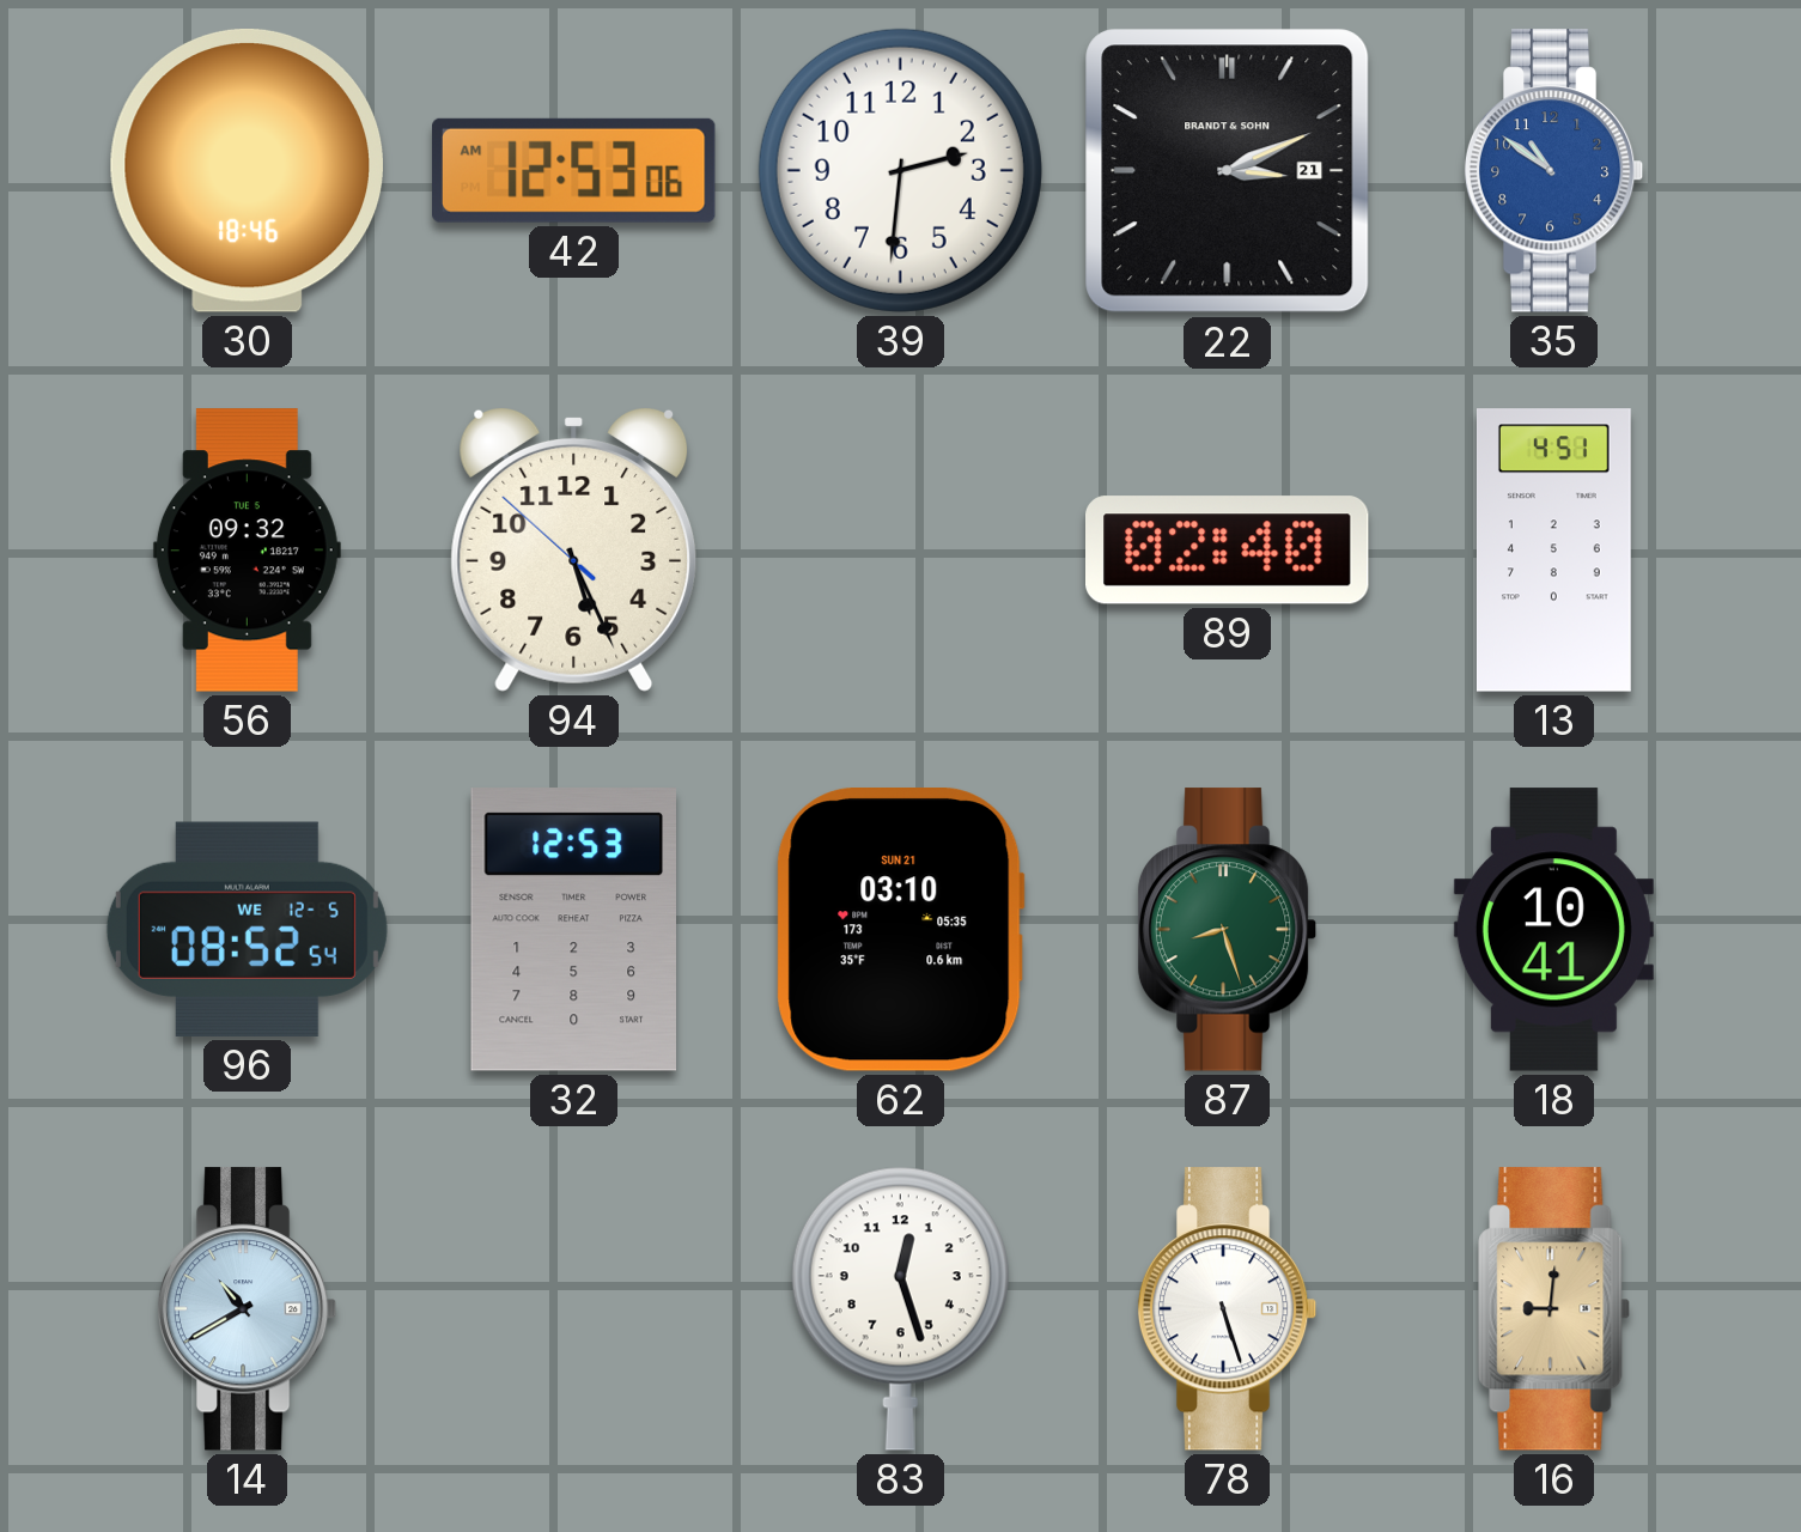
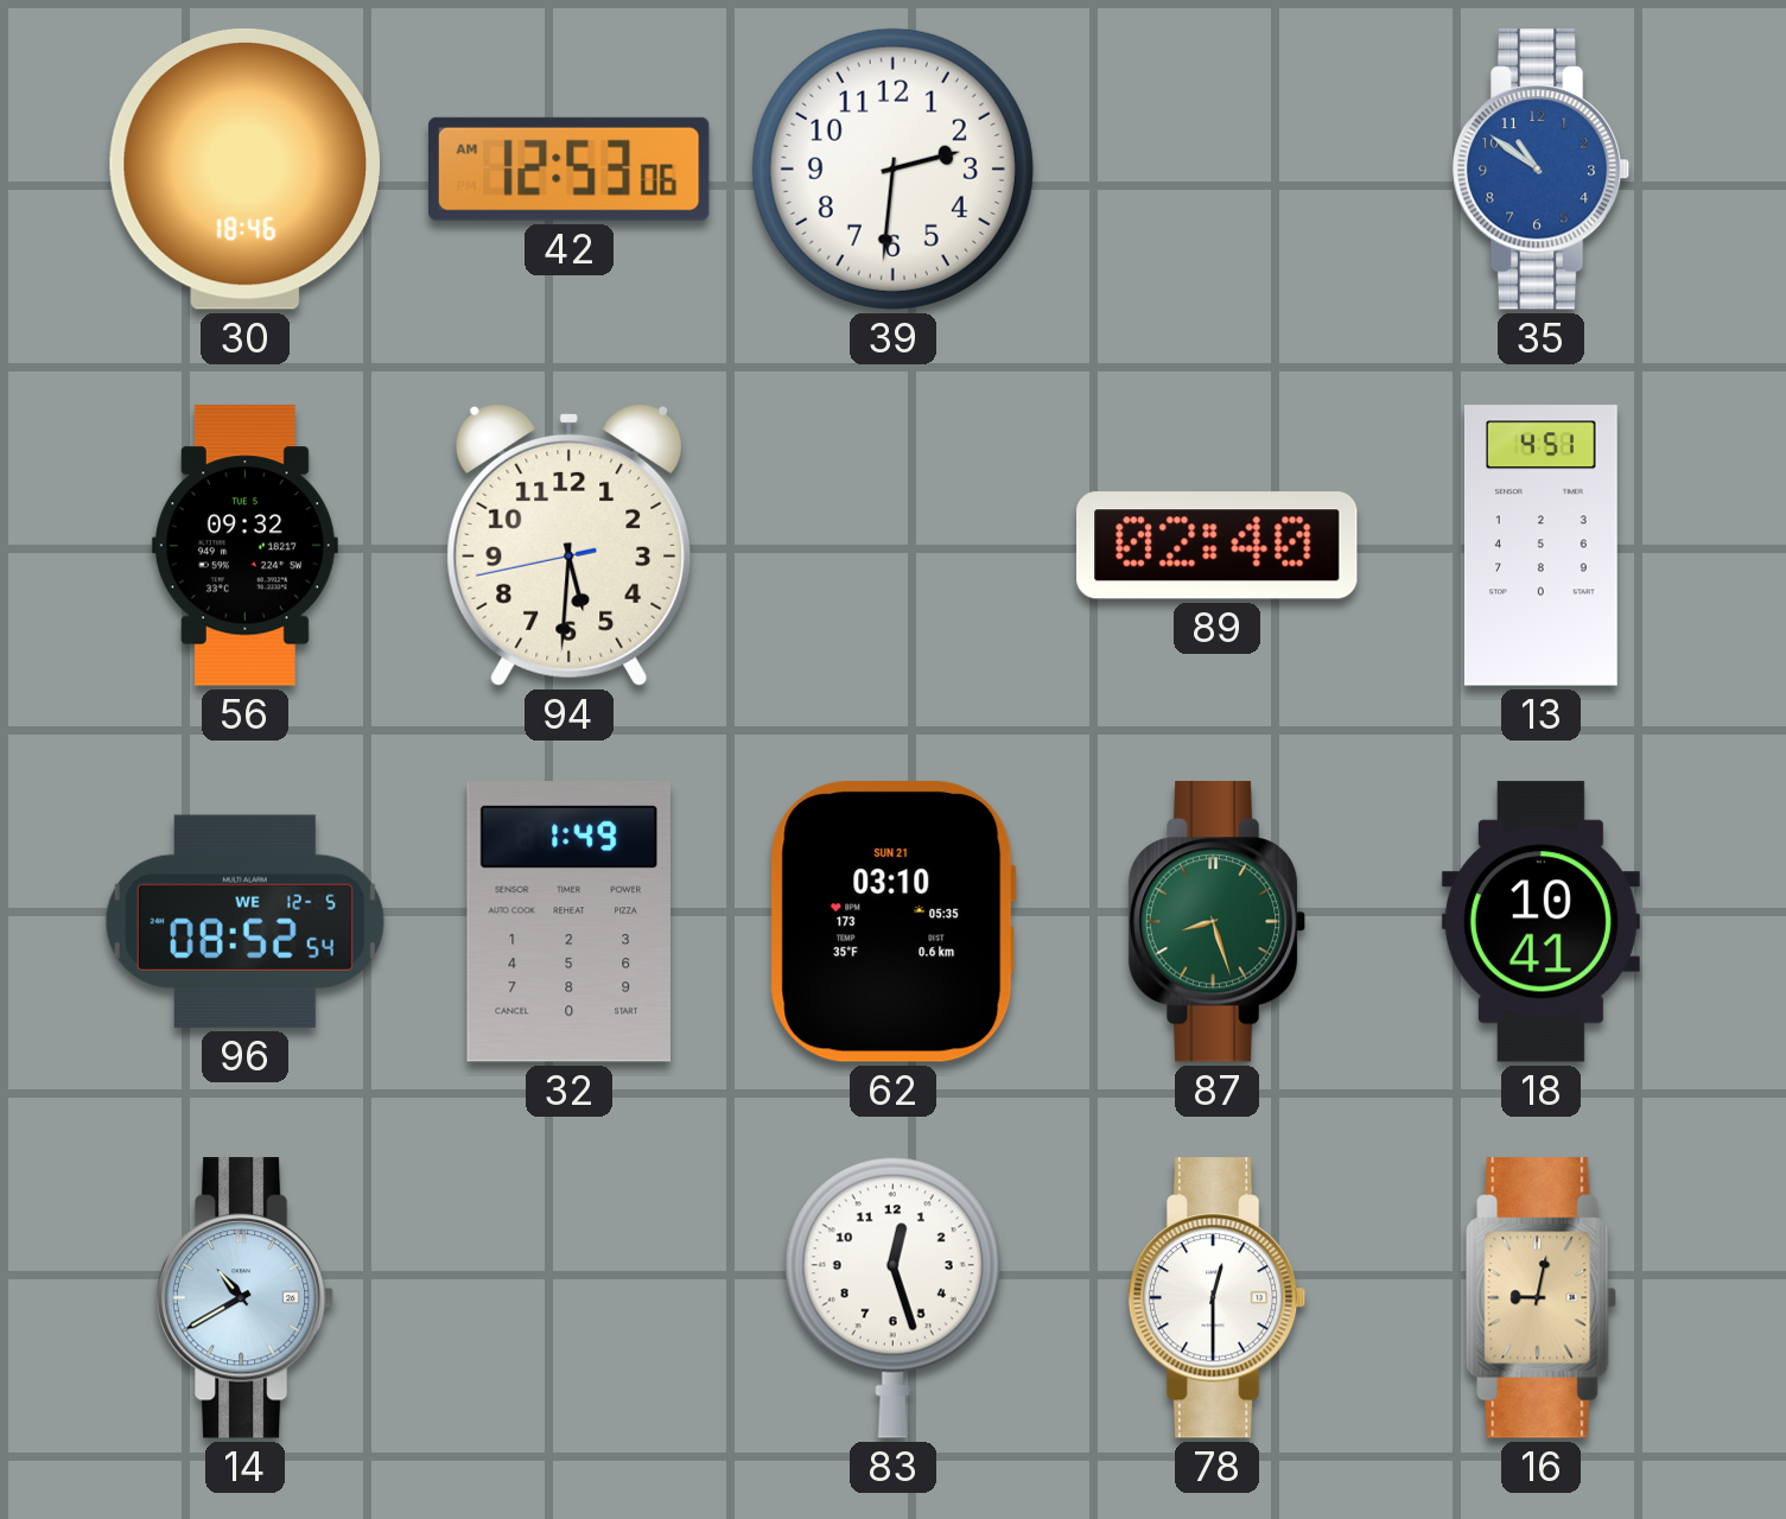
22: 3:11 -> none
94: 5:25 -> 5:30
32: 12:53 -> 1:49
78: 5:27 -> 12:30
16: 9:01 -> 9:02
